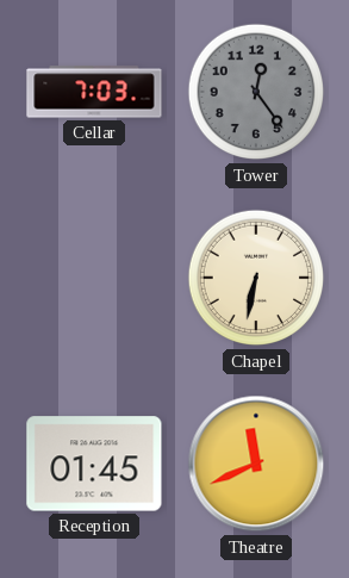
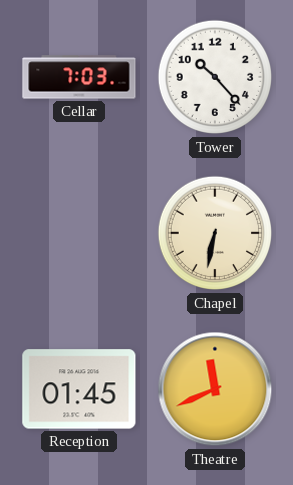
Tower: 12:24 -> 10:23
Tower dial: grey -> white
